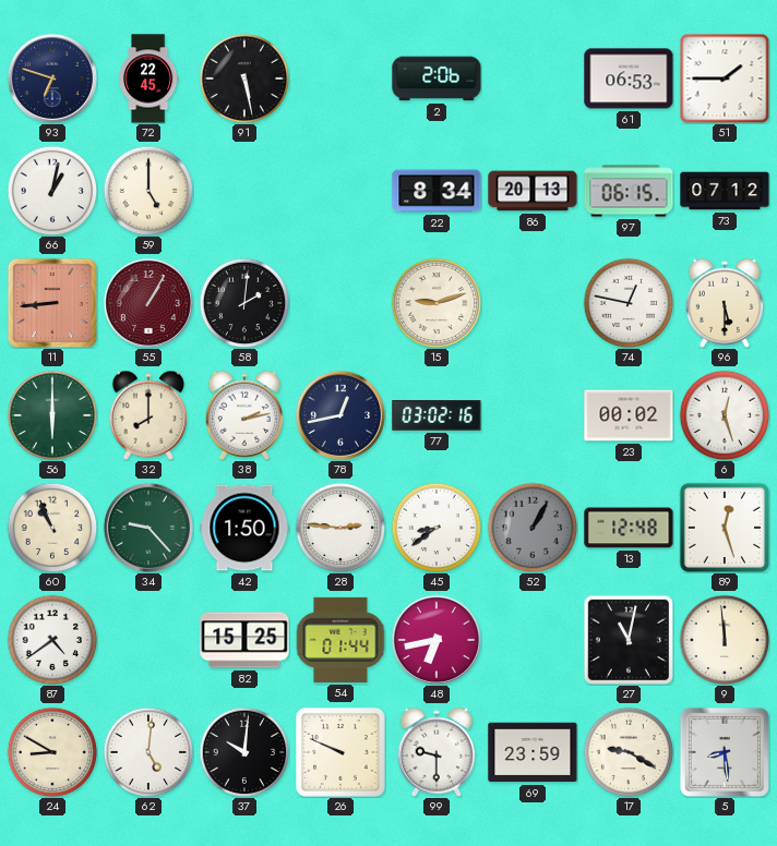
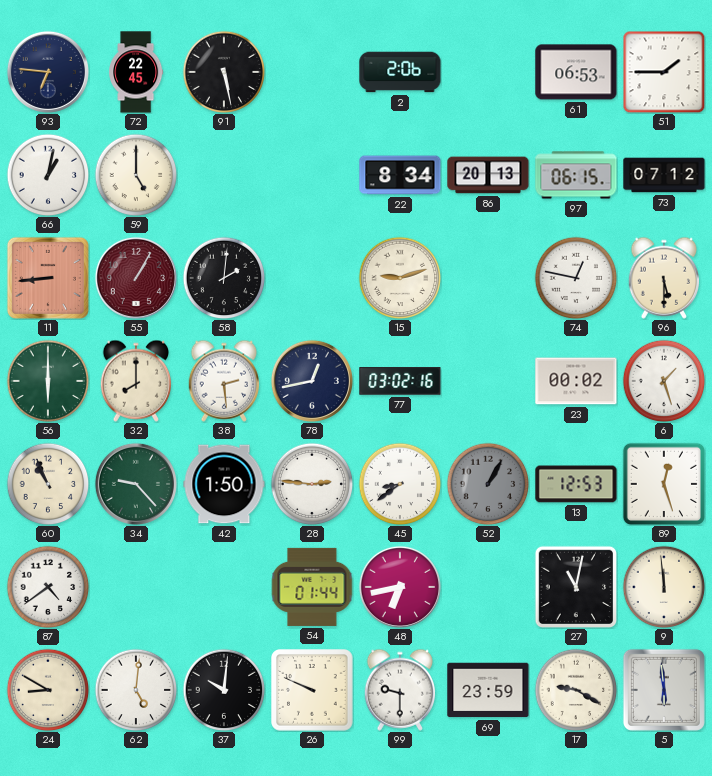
93: 6:48 -> 6:46
38: 2:13 -> 2:29
6: 12:27 -> 1:27
13: 12:48 -> 12:53
82: 15:25 -> none
5: 8:29 -> 5:59
